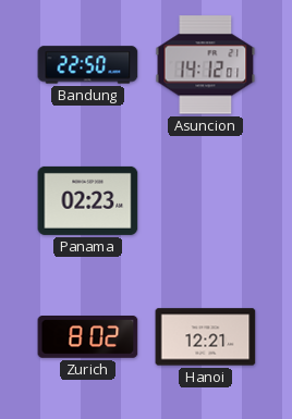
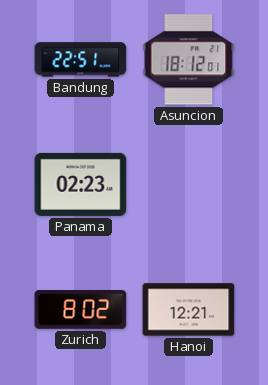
Bandung: 22:50 -> 22:51
Asuncion: 14:12 -> 18:12
